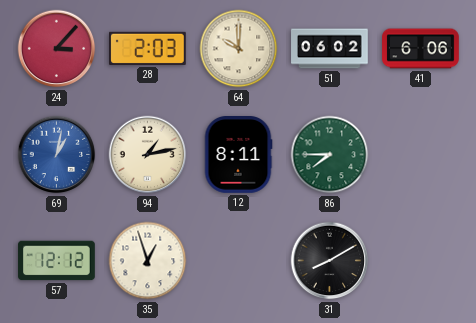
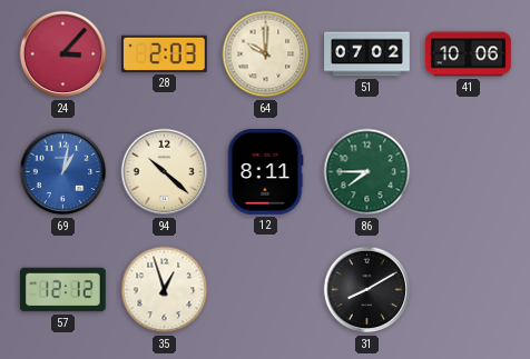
51: 06:02 -> 07:02
41: 6:06 -> 10:06
94: 1:13 -> 10:22
